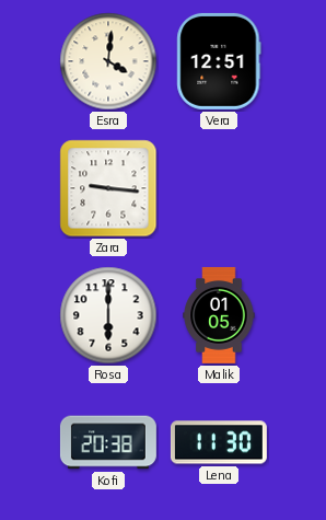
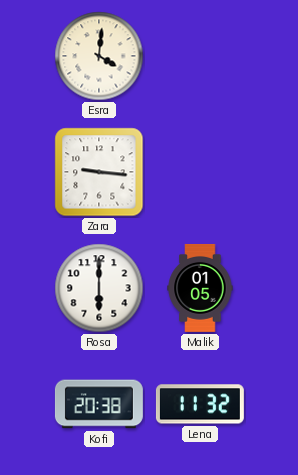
Vera: 12:51 -> none
Lena: 11:30 -> 11:32
